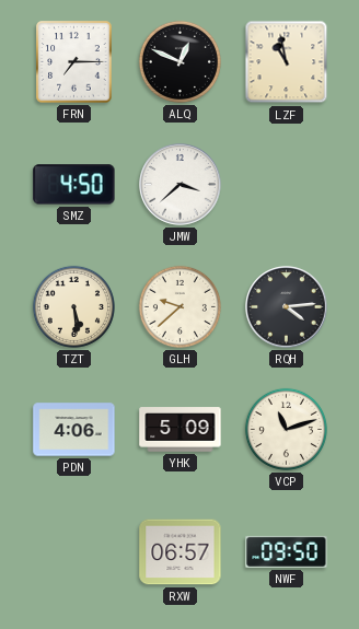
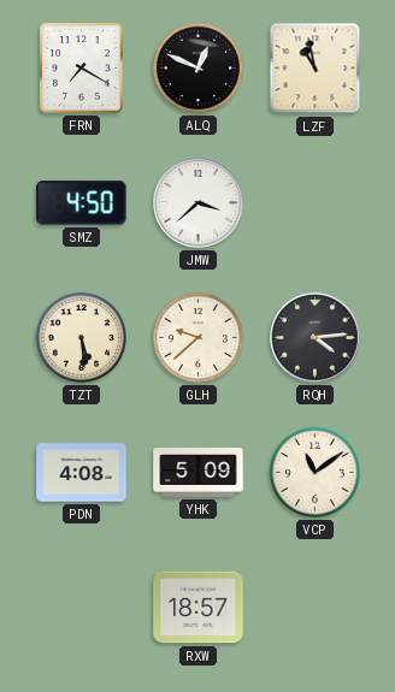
FRN: 7:15 -> 7:20
PDN: 4:06 -> 4:08
VCP: 11:12 -> 11:09
RXW: 06:57 -> 18:57
NWF: 09:50 -> none
